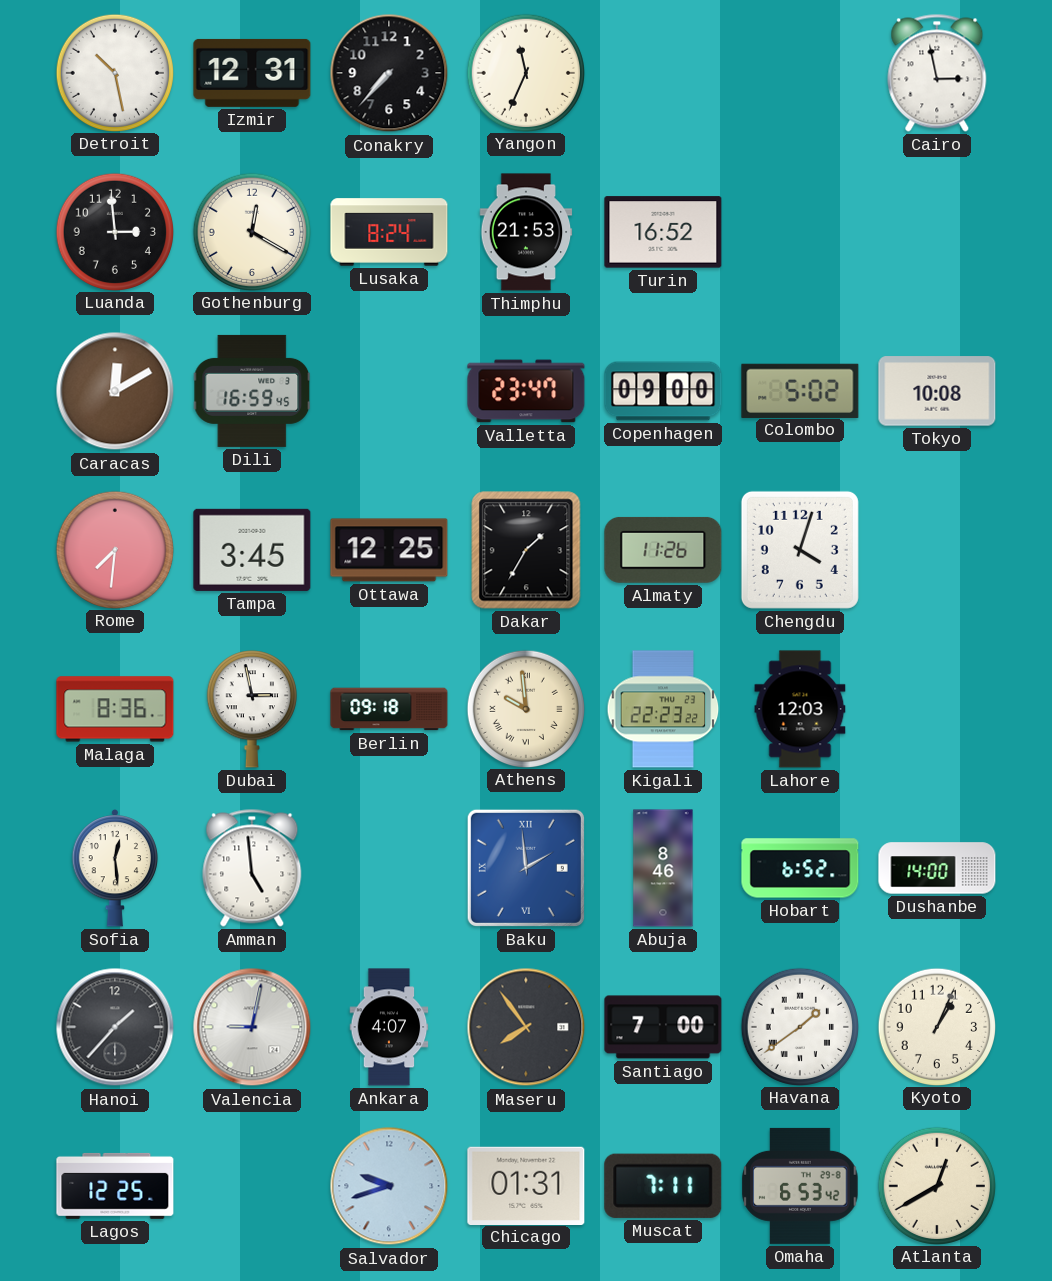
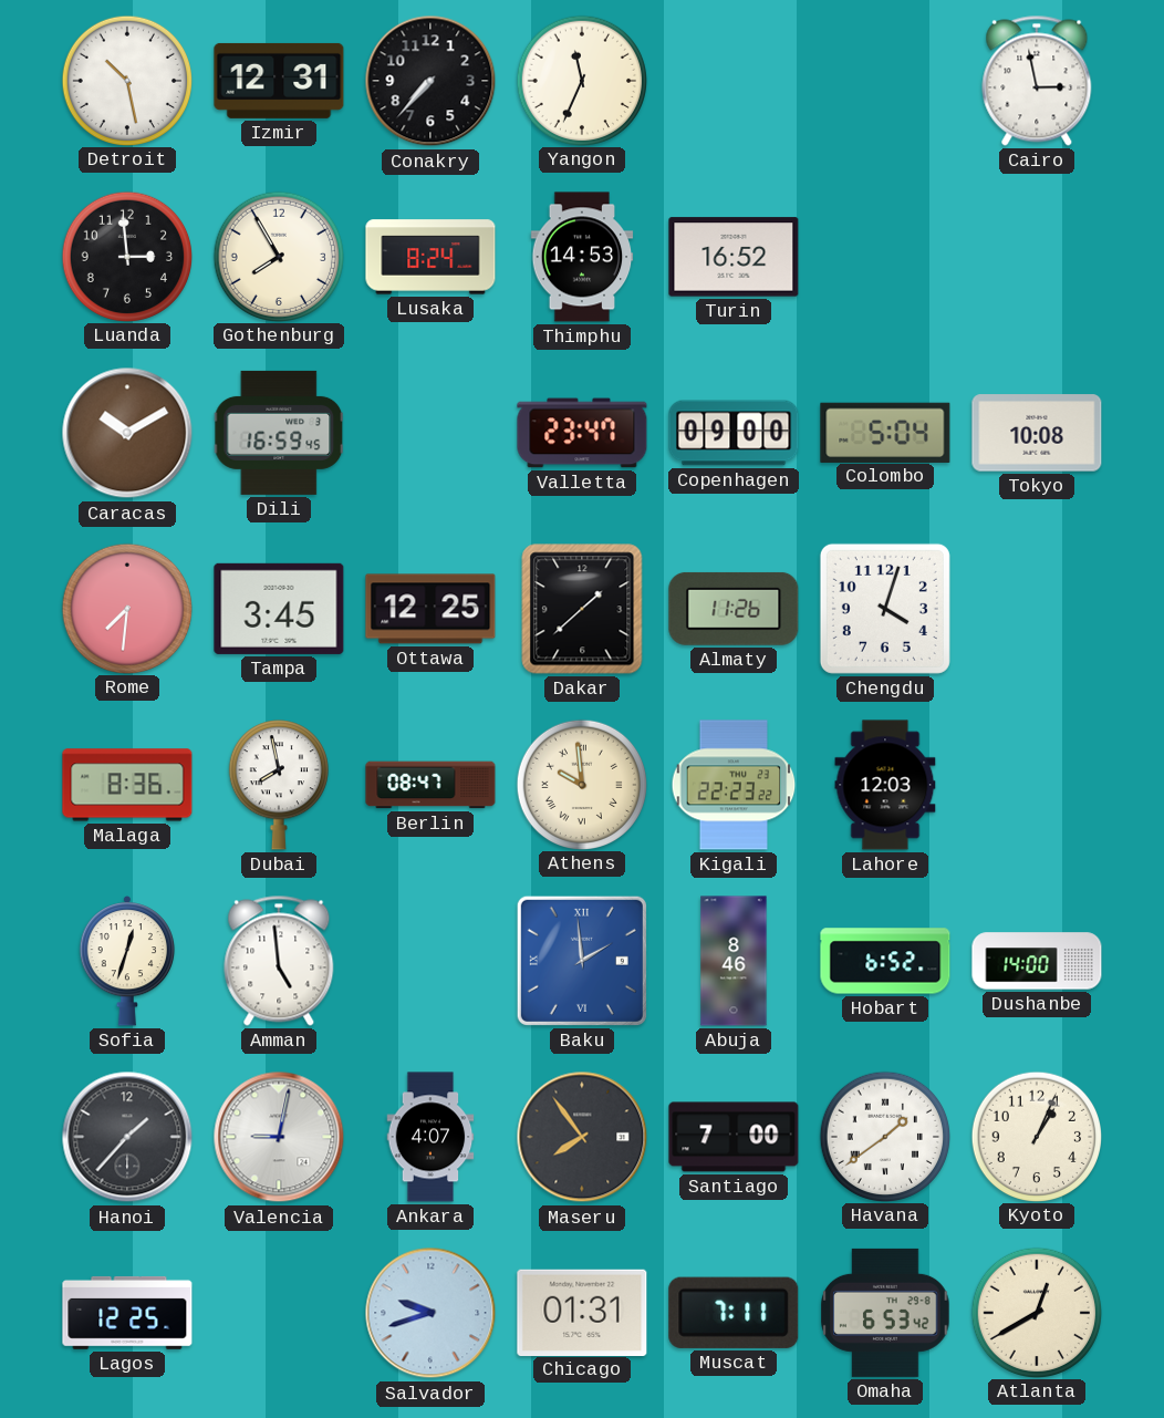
Gothenburg: 12:20 -> 7:55
Thimphu: 21:53 -> 14:53
Caracas: 12:10 -> 10:10
Colombo: 5:02 -> 5:04
Dakar: 1:35 -> 1:38
Dubai: 2:58 -> 7:58
Berlin: 09:18 -> 08:47
Sofia: 12:29 -> 12:33
